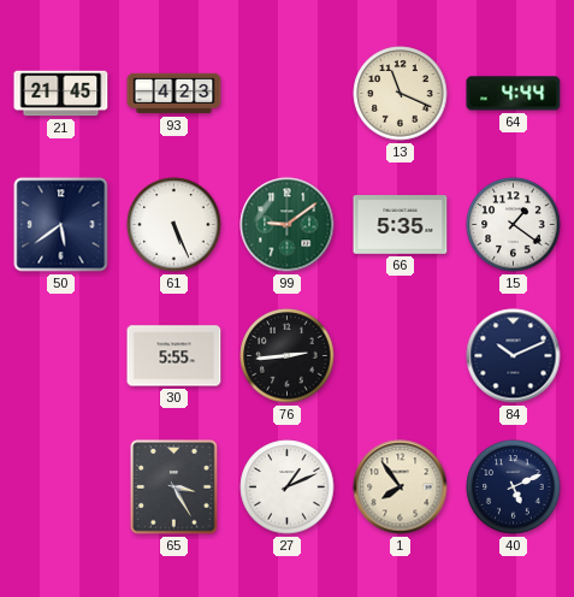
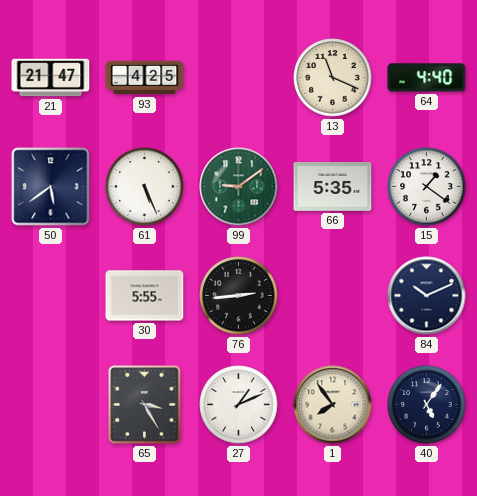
21: 21:45 -> 21:47
93: 4:23 -> 4:25
64: 4:44 -> 4:40
40: 5:11 -> 5:06
